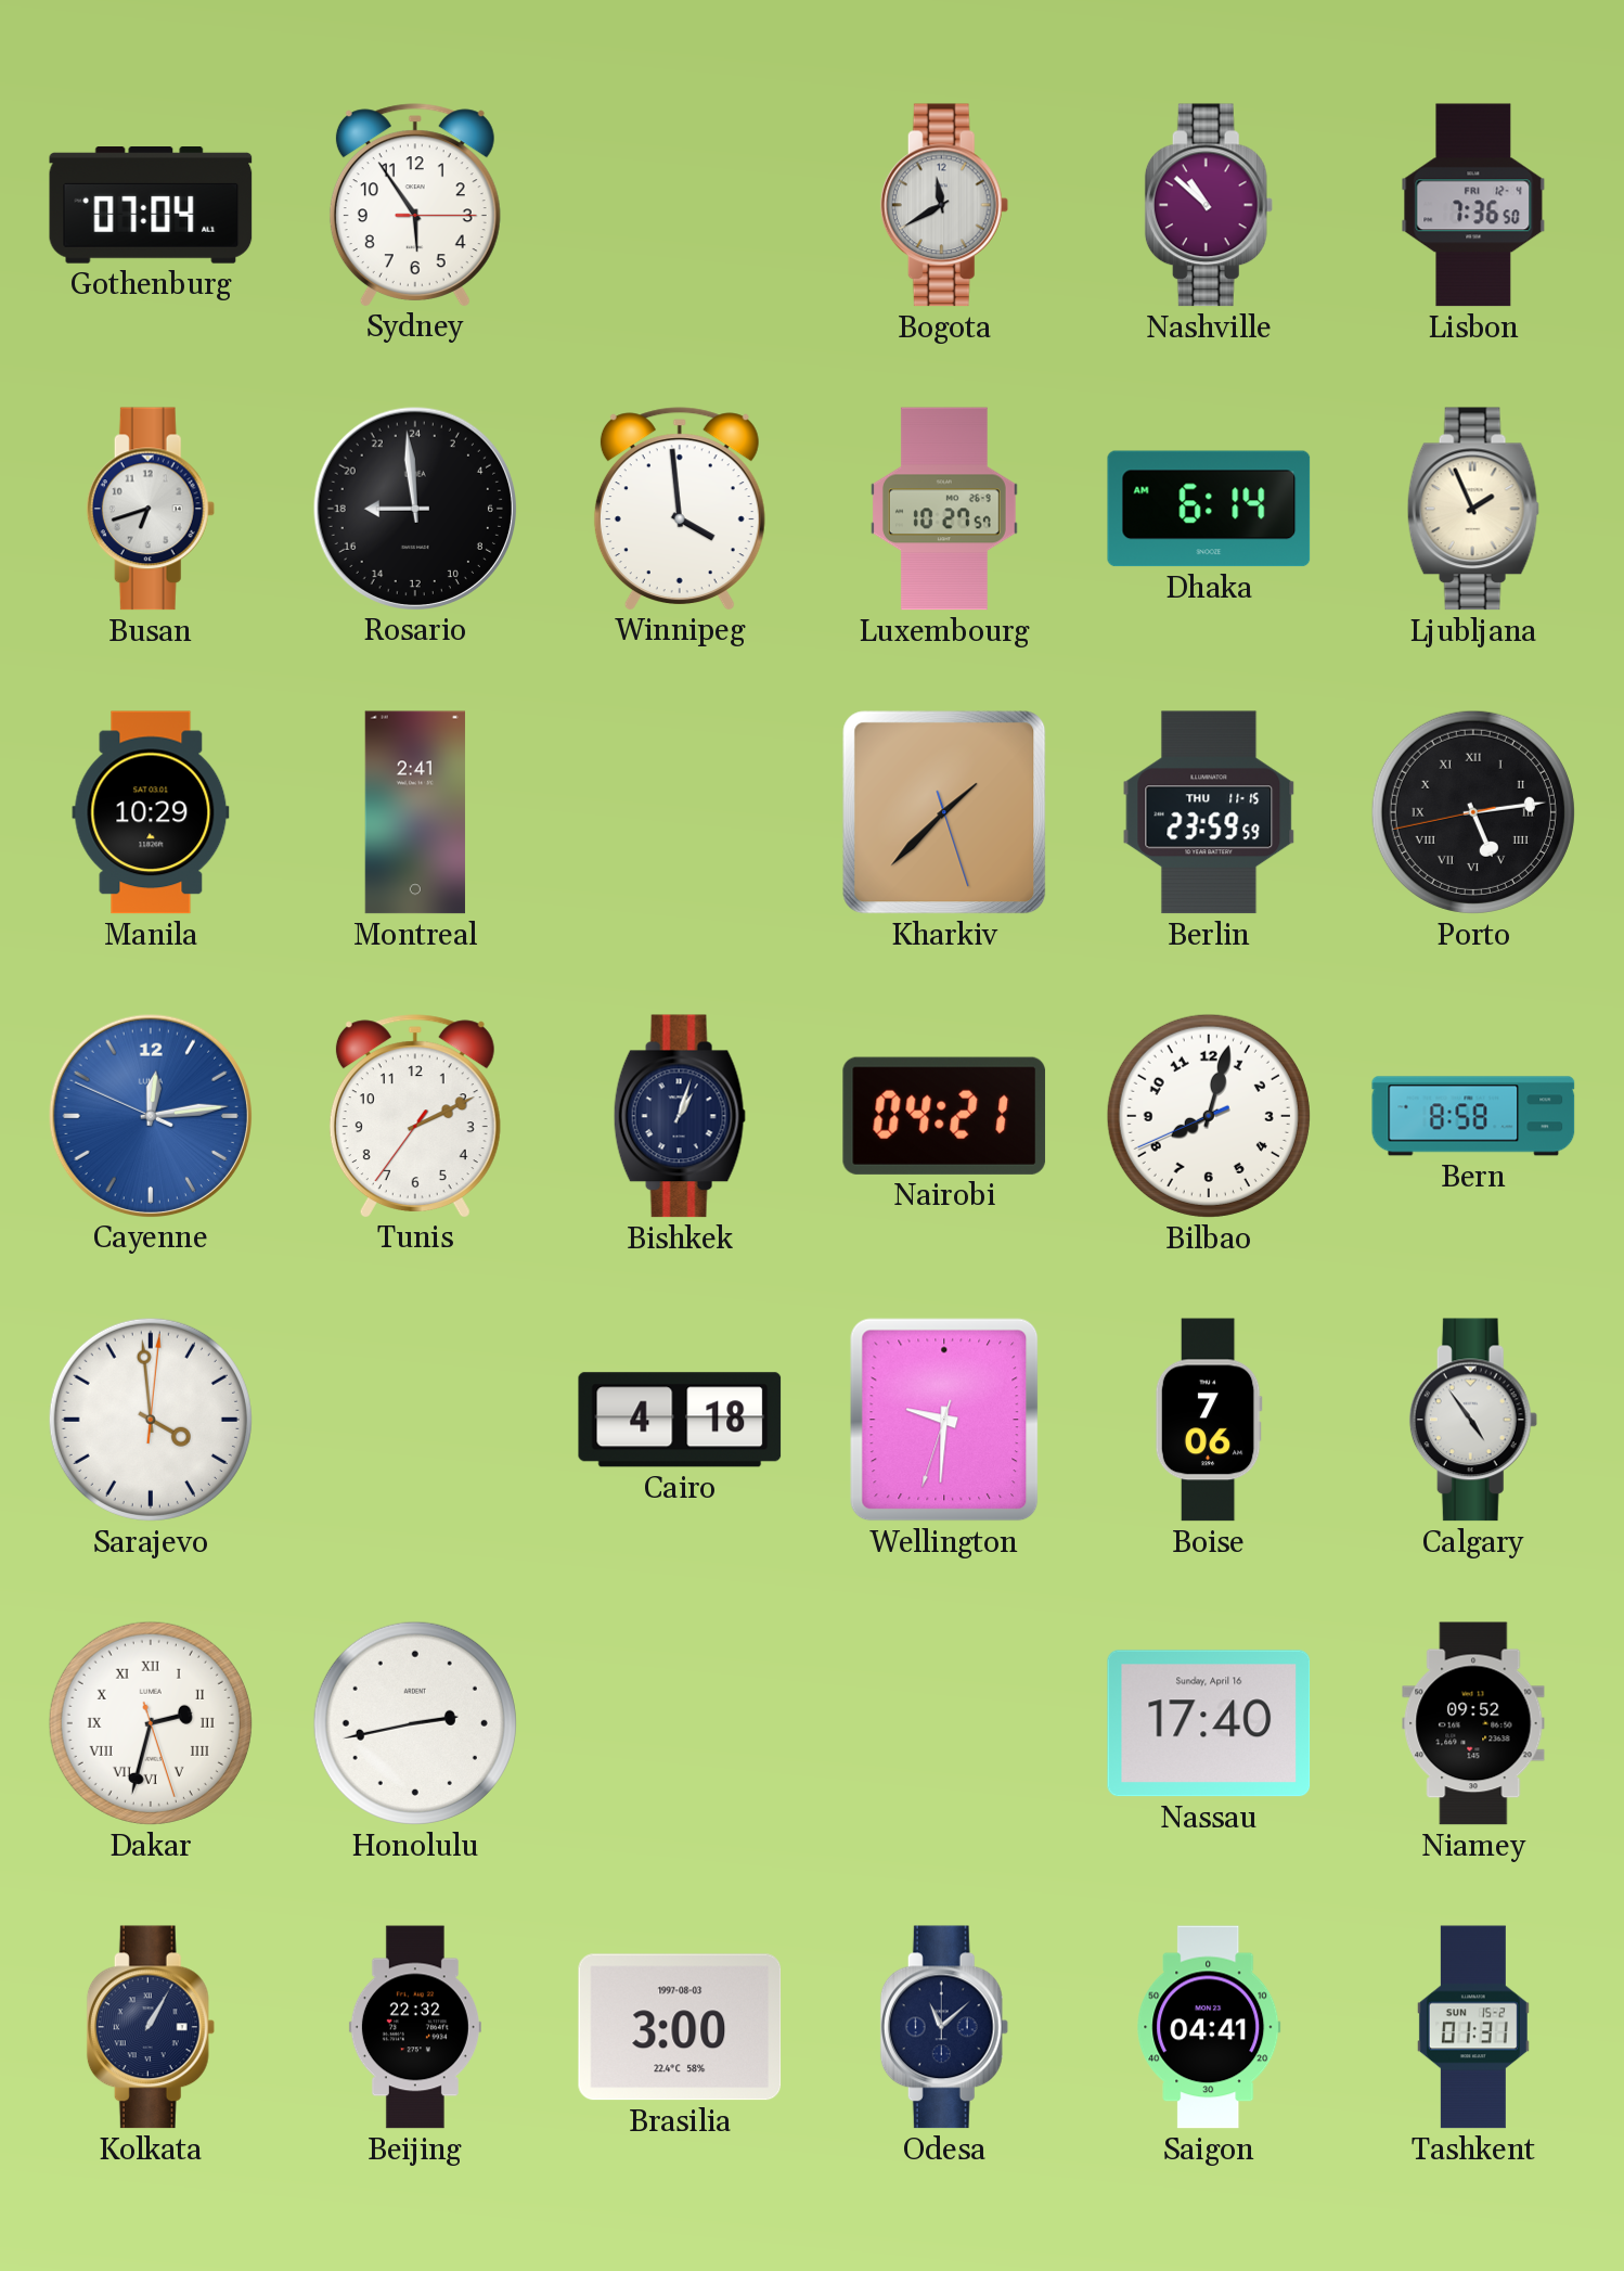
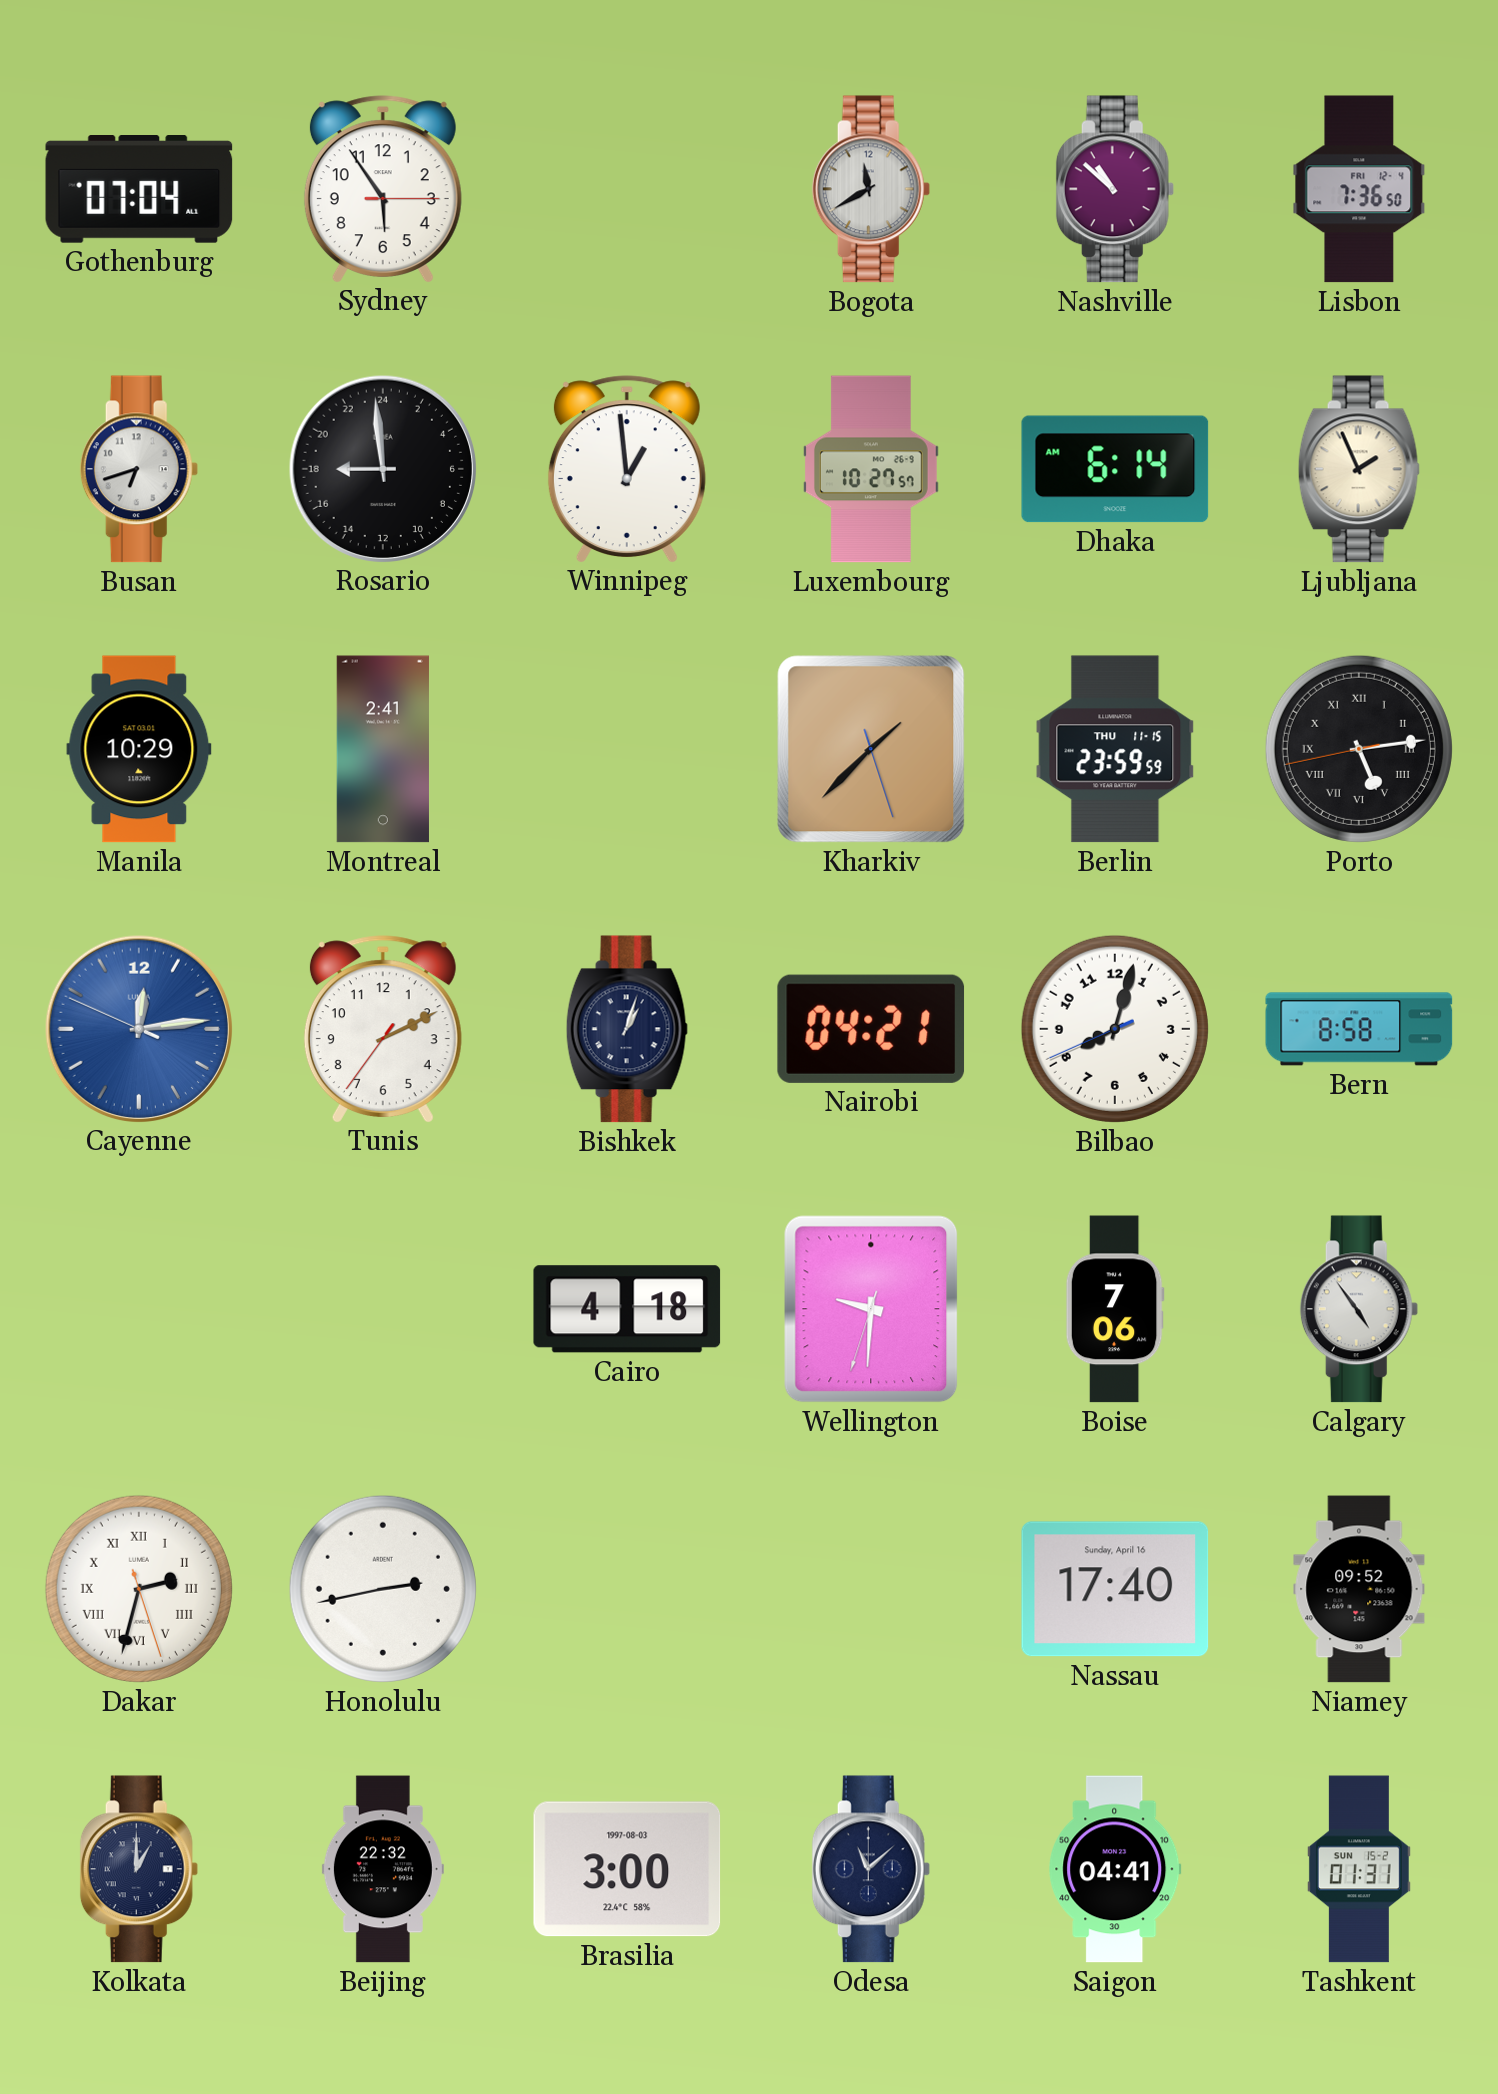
Winnipeg: 3:59 -> 12:59
Sarajevo: 3:59 -> none
Kolkata: 1:05 -> 1:00
